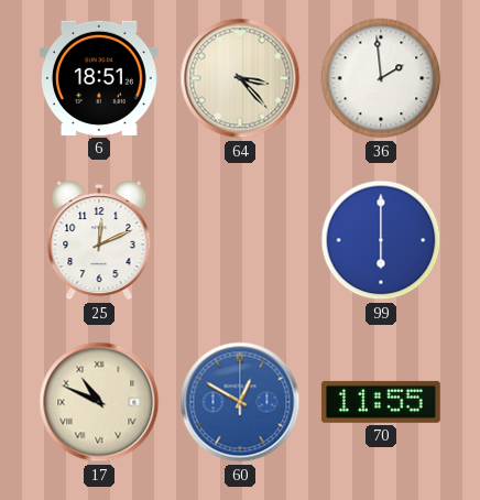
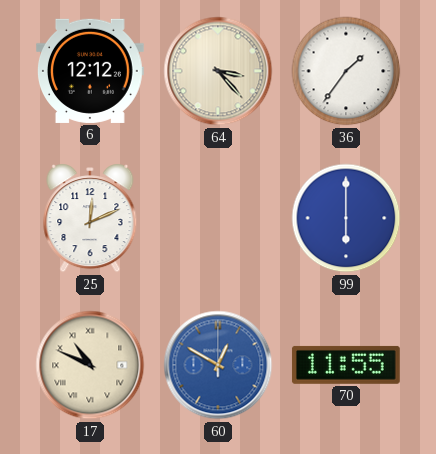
6: 18:51 -> 12:12
36: 1:59 -> 1:36
